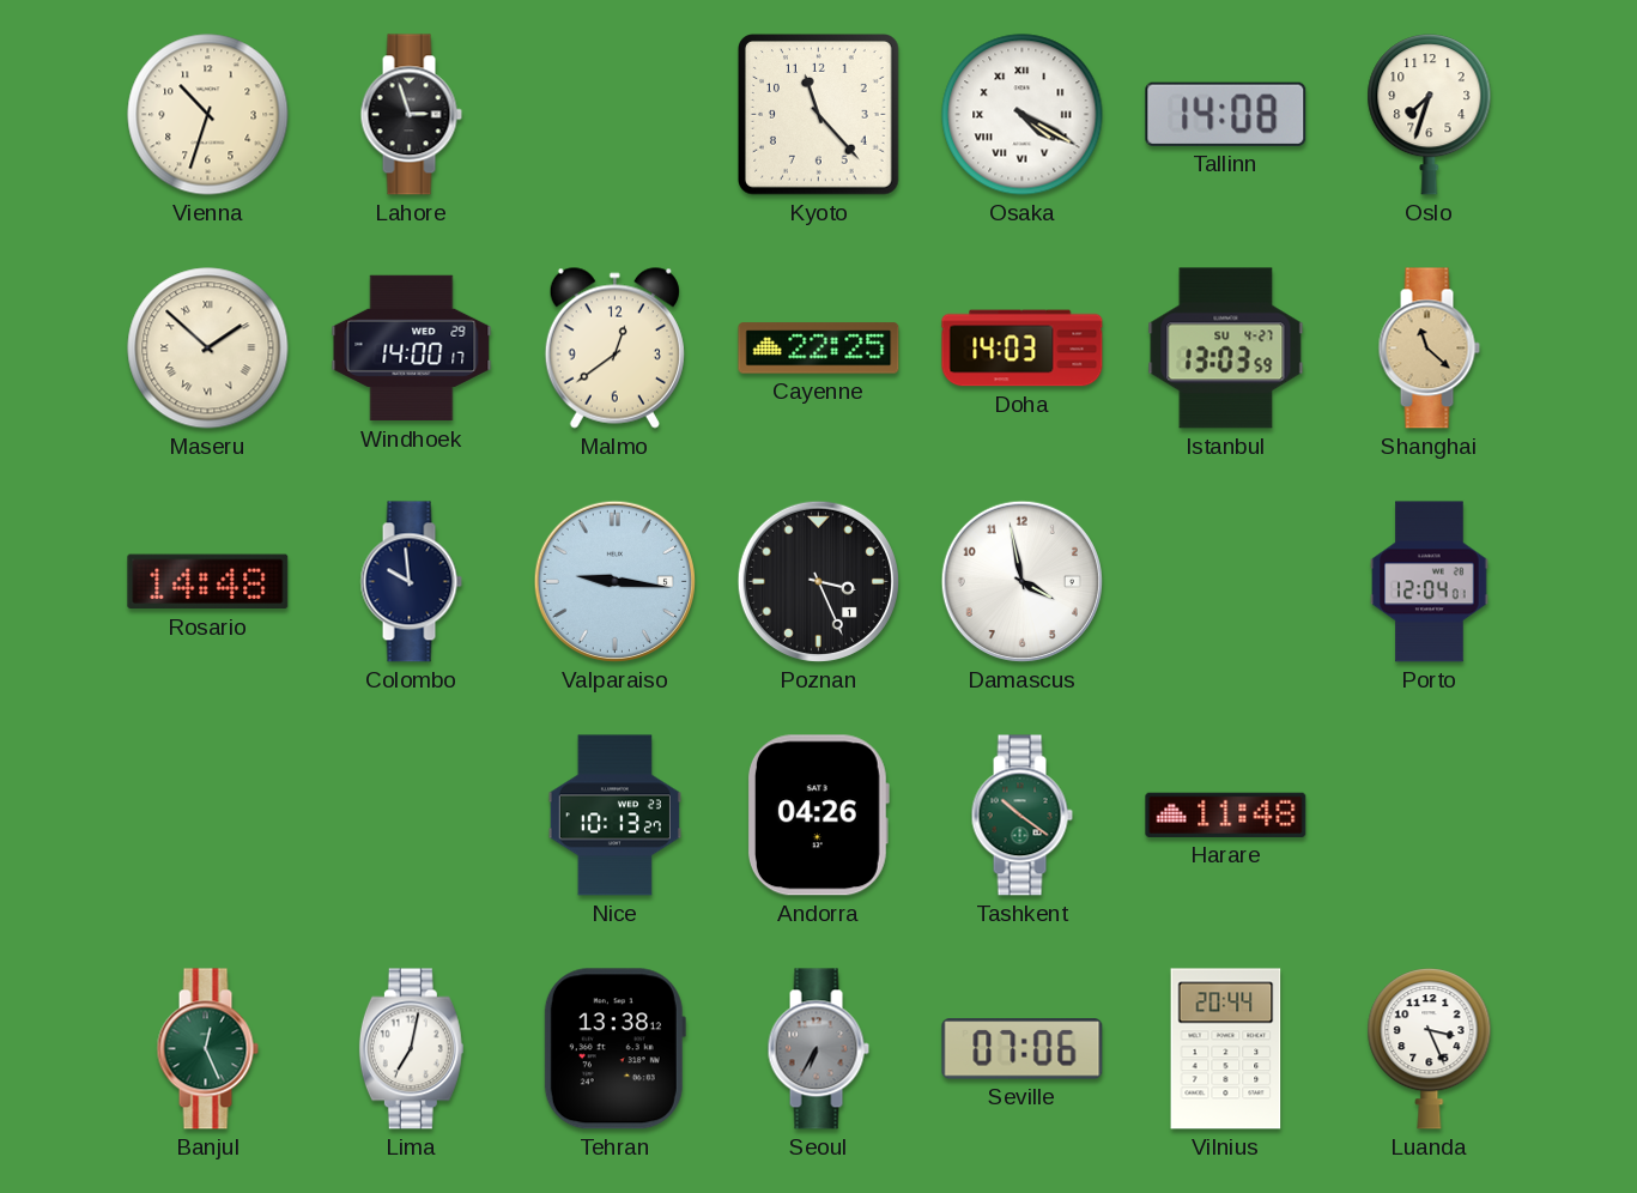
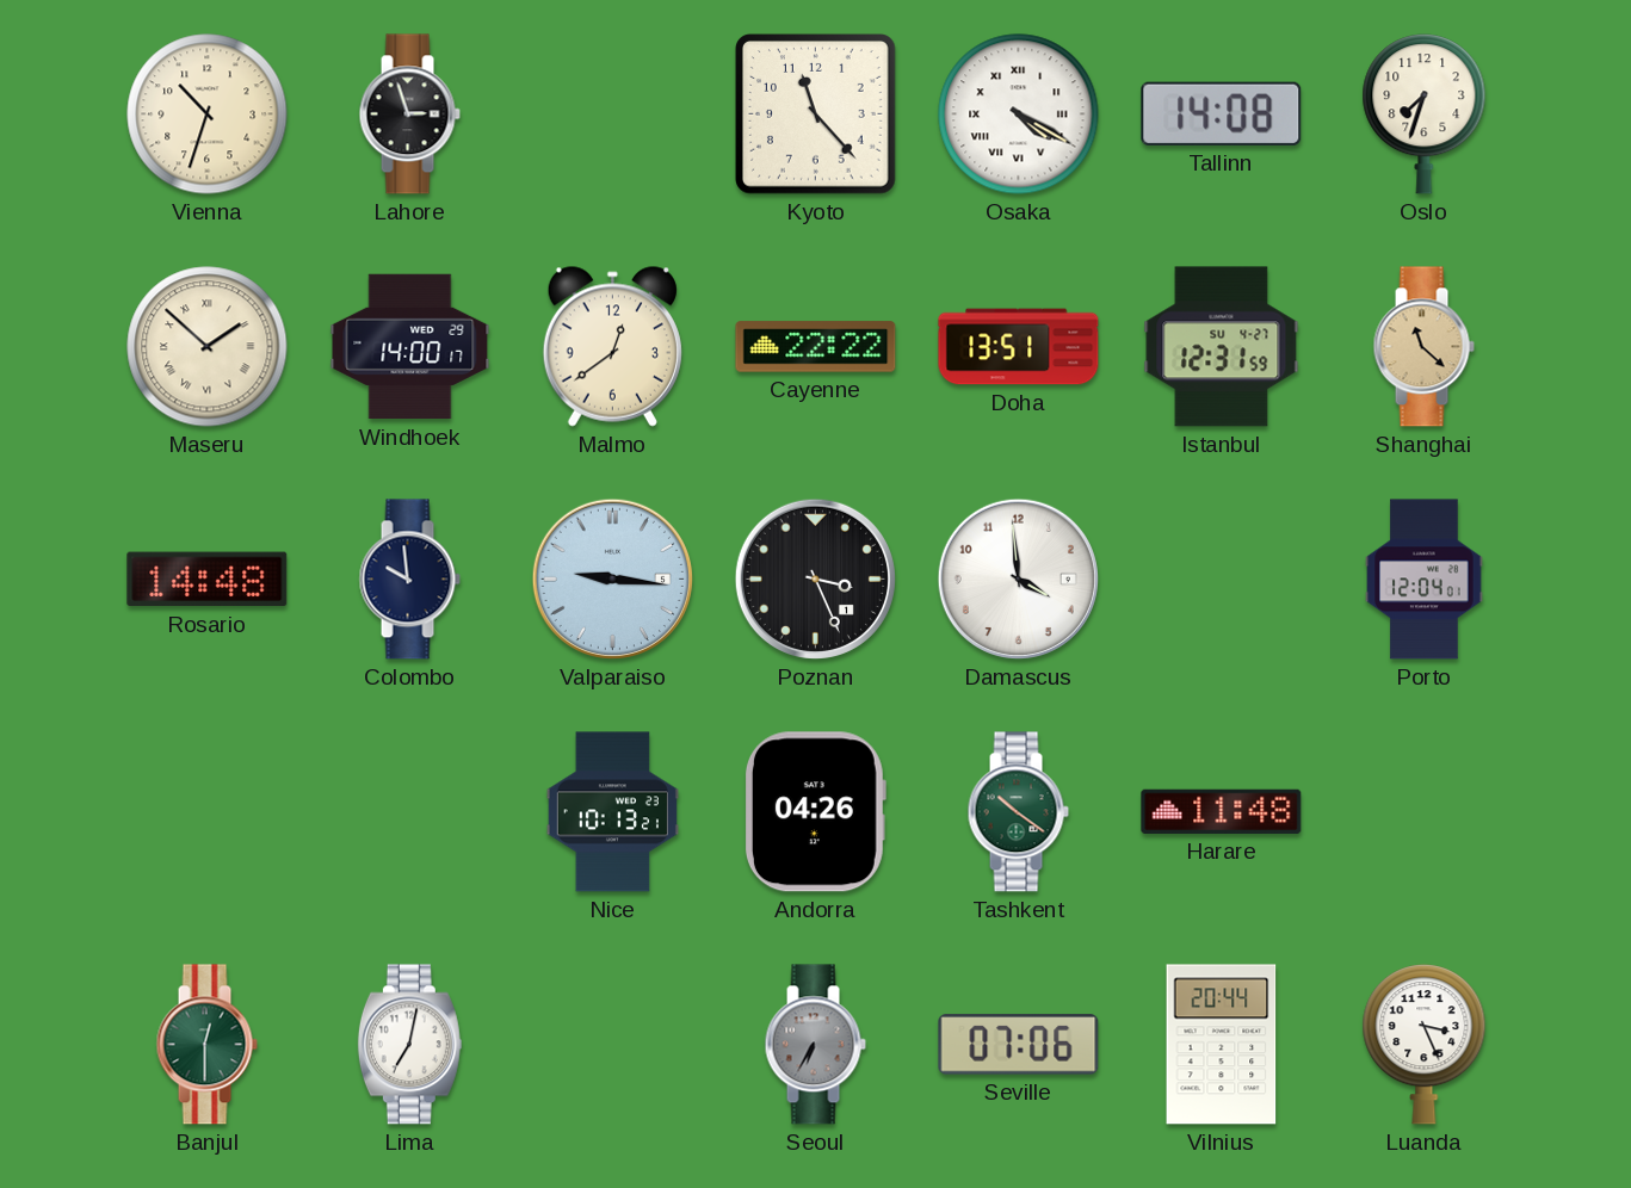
Cayenne: 22:25 -> 22:22
Doha: 14:03 -> 13:51
Istanbul: 13:03 -> 12:31
Damascus: 3:58 -> 3:59
Nice: 10:13:27 -> 10:13:21
Banjul: 12:26 -> 12:30
Tehran: 13:38 -> none
